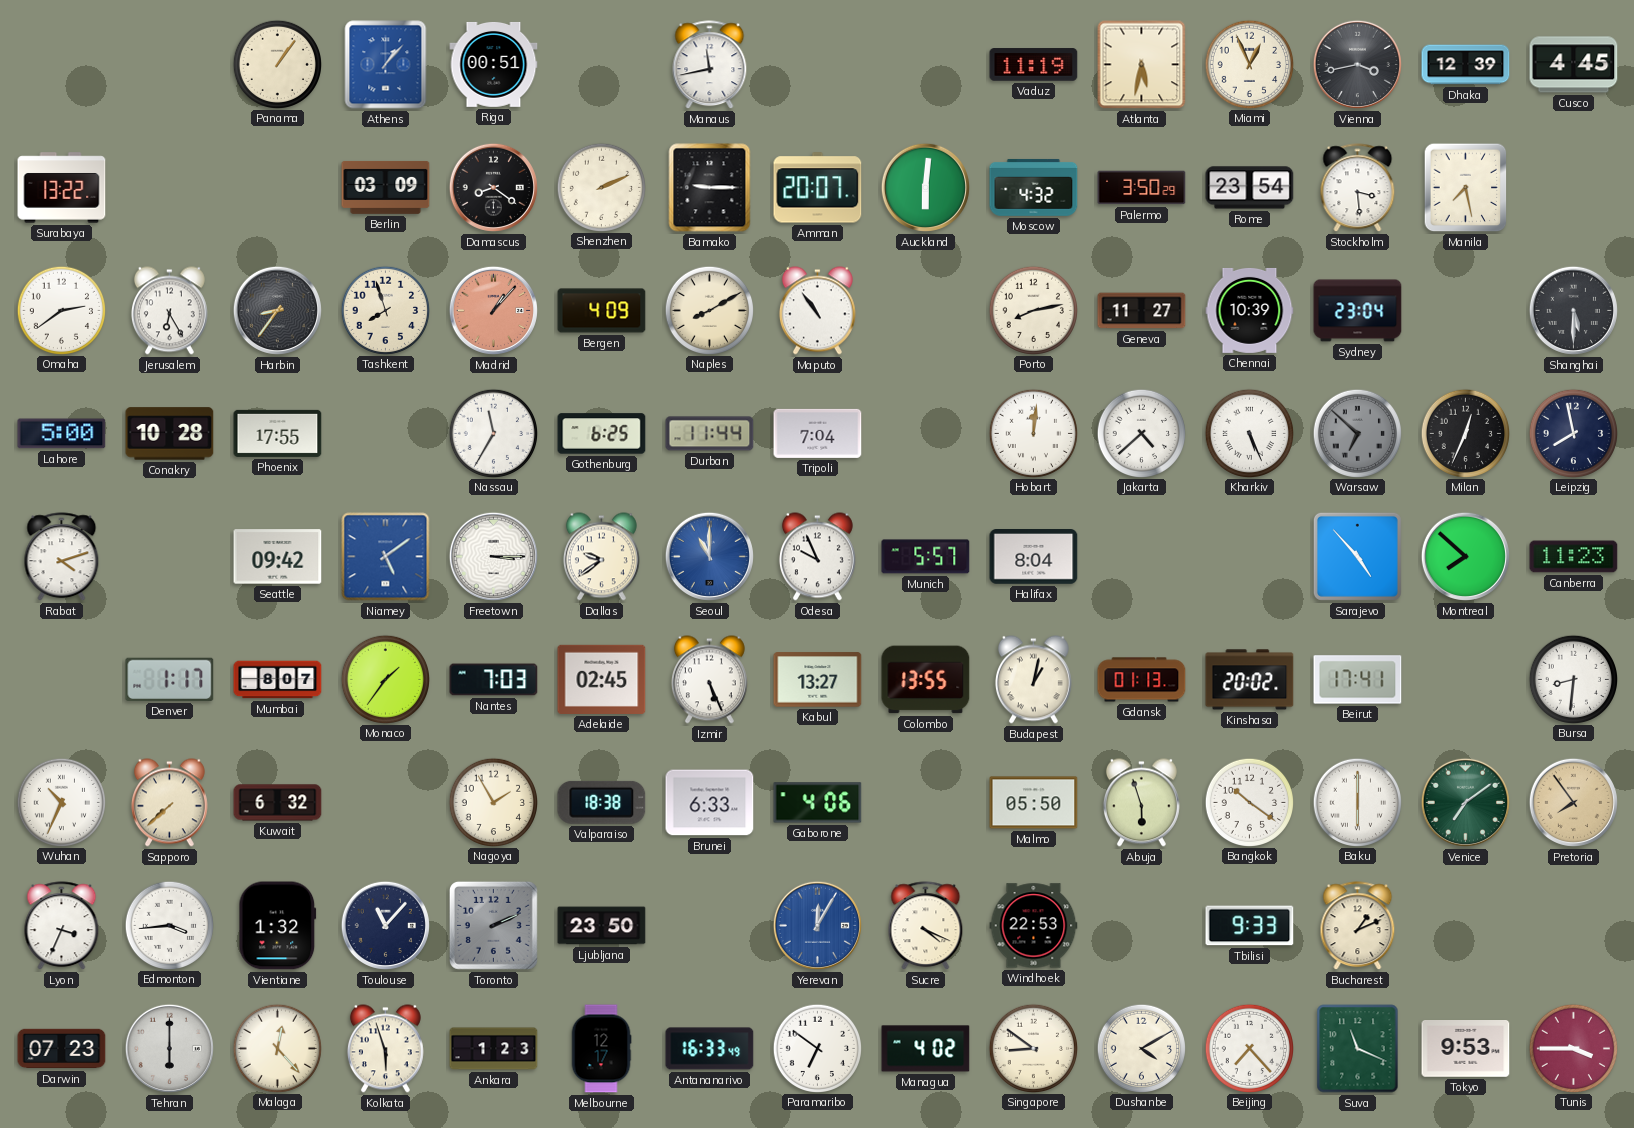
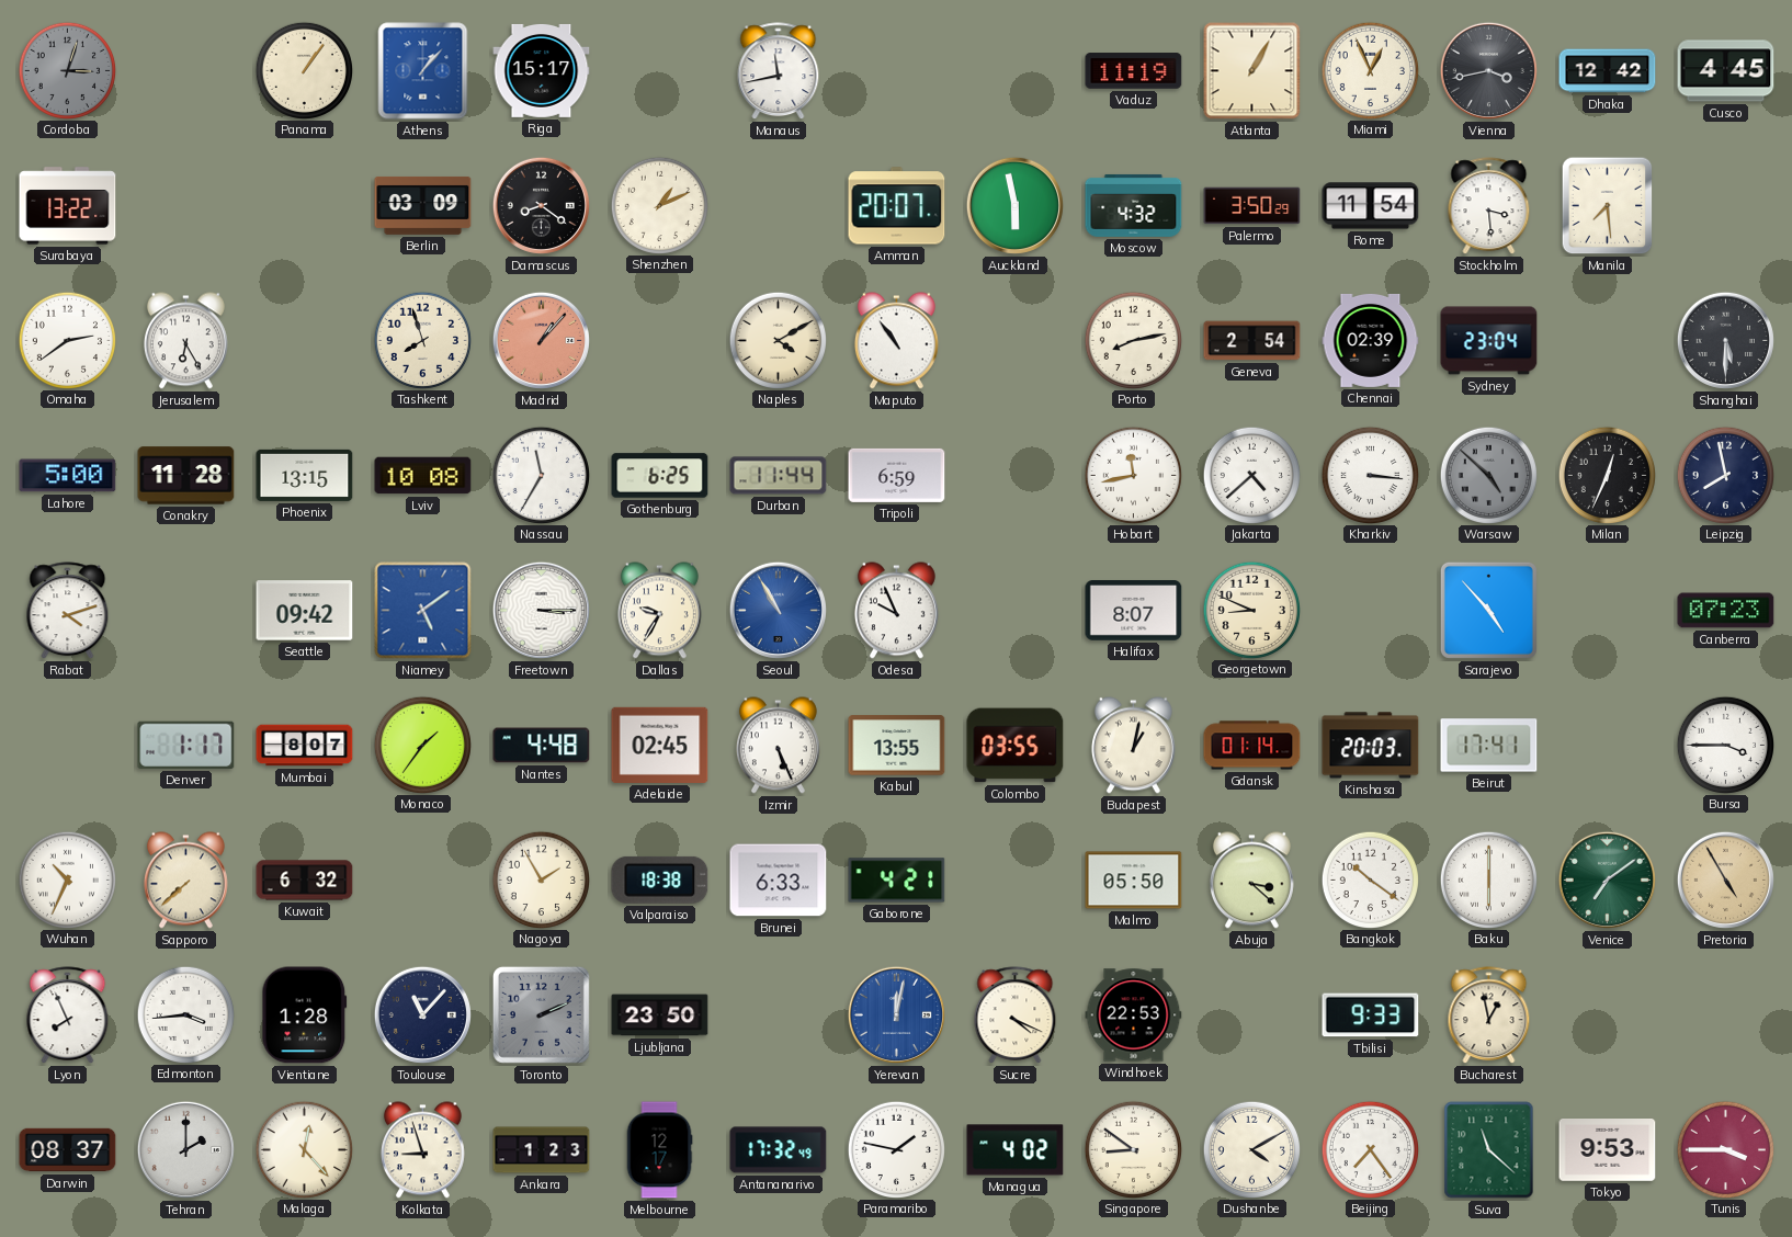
Cordoba: none -> 3:03
Riga: 00:51 -> 15:17
Atlanta: 5:32 -> 1:05
Dhaka: 12:39 -> 12:42
Shenzhen: 2:11 -> 1:11
Bamako: 9:15 -> none
Auckland: 6:01 -> 5:58
Rome: 23:54 -> 11:54
Manila: 7:28 -> 7:29
Harbin: 8:36 -> none
Bergen: 4:09 -> none
Naples: 8:10 -> 4:10
Geneva: 11:27 -> 2:54
Chennai: 10:39 -> 02:39
Conakry: 10:28 -> 11:28
Phoenix: 17:55 -> 13:15
Lviv: none -> 10:08
Tripoli: 7:04 -> 6:59
Hobart: 12:01 -> 11:43
Kharkiv: 5:26 -> 3:16
Warsaw: 6:52 -> 4:52
Dallas: 9:39 -> 9:35
Seoul: 11:00 -> 10:55
Munich: 5:57 -> none
Halifax: 8:04 -> 8:07
Georgetown: none -> 8:49
Montreal: 7:52 -> none
Canberra: 11:23 -> 07:23
Nantes: 7:03 -> 4:48
Kabul: 13:27 -> 13:55
Colombo: 13:55 -> 03:55
Gdansk: 01:13 -> 01:14
Kinshasa: 20:02 -> 20:03
Bursa: 8:31 -> 3:45
Gaborone: 4:06 -> 4:21
Abuja: 5:57 -> 3:22
Pretoria: 7:54 -> 4:55
Lyon: 3:34 -> 7:56
Vientiane: 1:32 -> 1:28
Yerevan: 12:05 -> 12:02
Bucharest: 1:11 -> 12:58
Darwin: 07:23 -> 08:37
Tehran: 6:00 -> 2:00
Kolkata: 5:57 -> 8:57
Antananarivo: 16:33 -> 17:32
Paramaribo: 6:51 -> 1:47
Beijing: 7:23 -> 7:24
Suva: 11:19 -> 11:22
